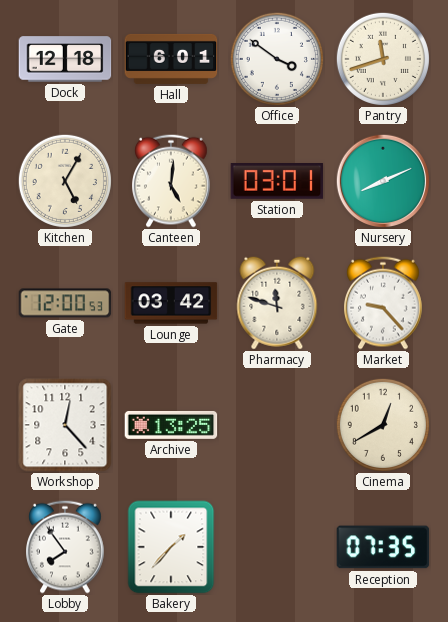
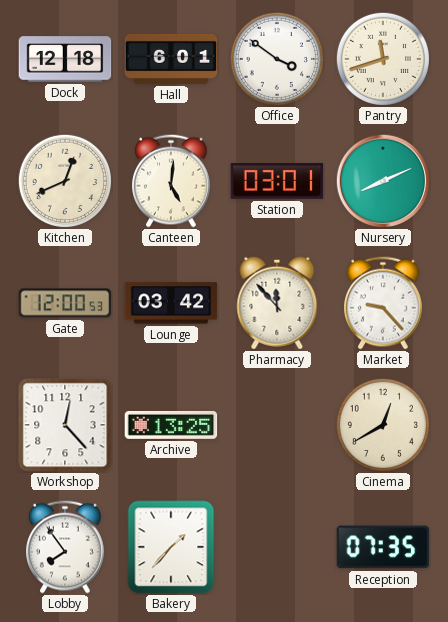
Kitchen: 5:05 -> 12:41
Pharmacy: 11:48 -> 11:53
